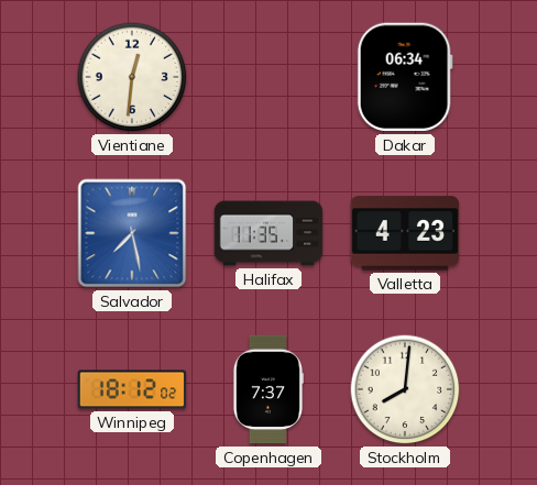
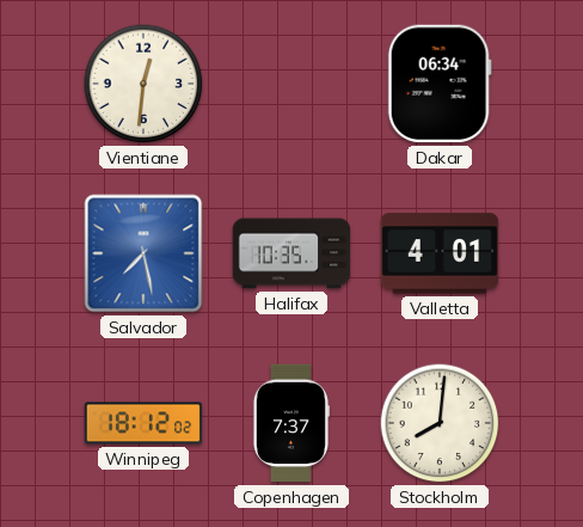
Halifax: 11:35 -> 10:35
Valletta: 4:23 -> 4:01
